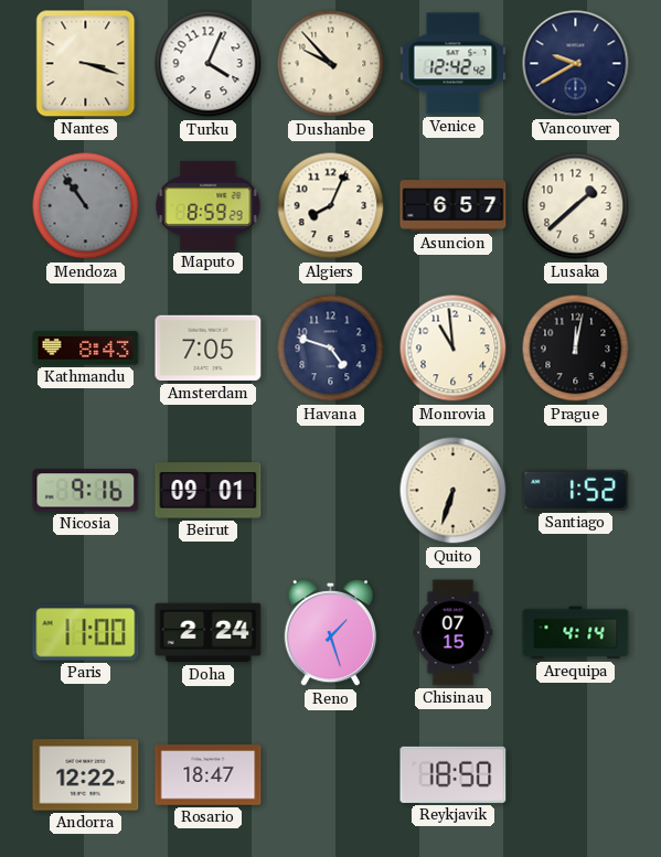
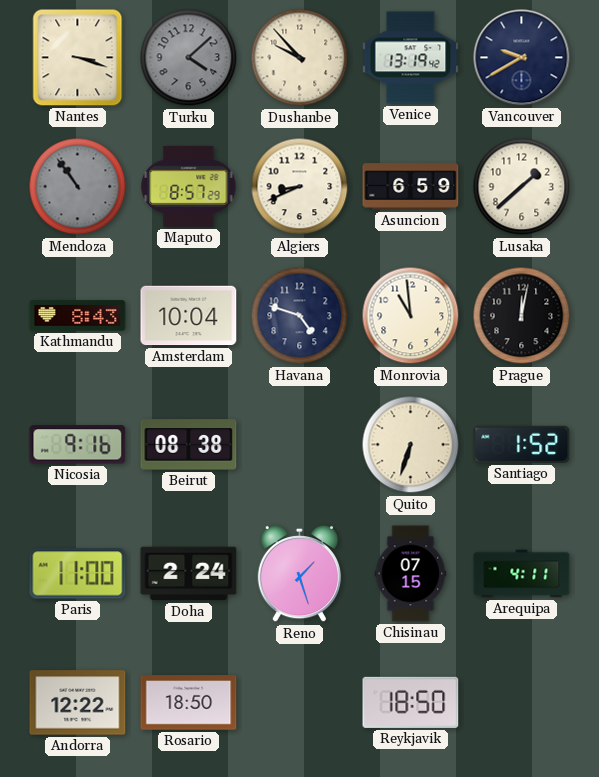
Turku: 4:04 -> 4:08
Turku dial: white -> grey
Venice: 12:42 -> 13:19
Maputo: 8:59 -> 8:57
Algiers: 8:04 -> 8:41
Asuncion: 6:57 -> 6:59
Amsterdam: 7:05 -> 10:04
Beirut: 09:01 -> 08:38
Arequipa: 4:14 -> 4:11
Rosario: 18:47 -> 18:50
